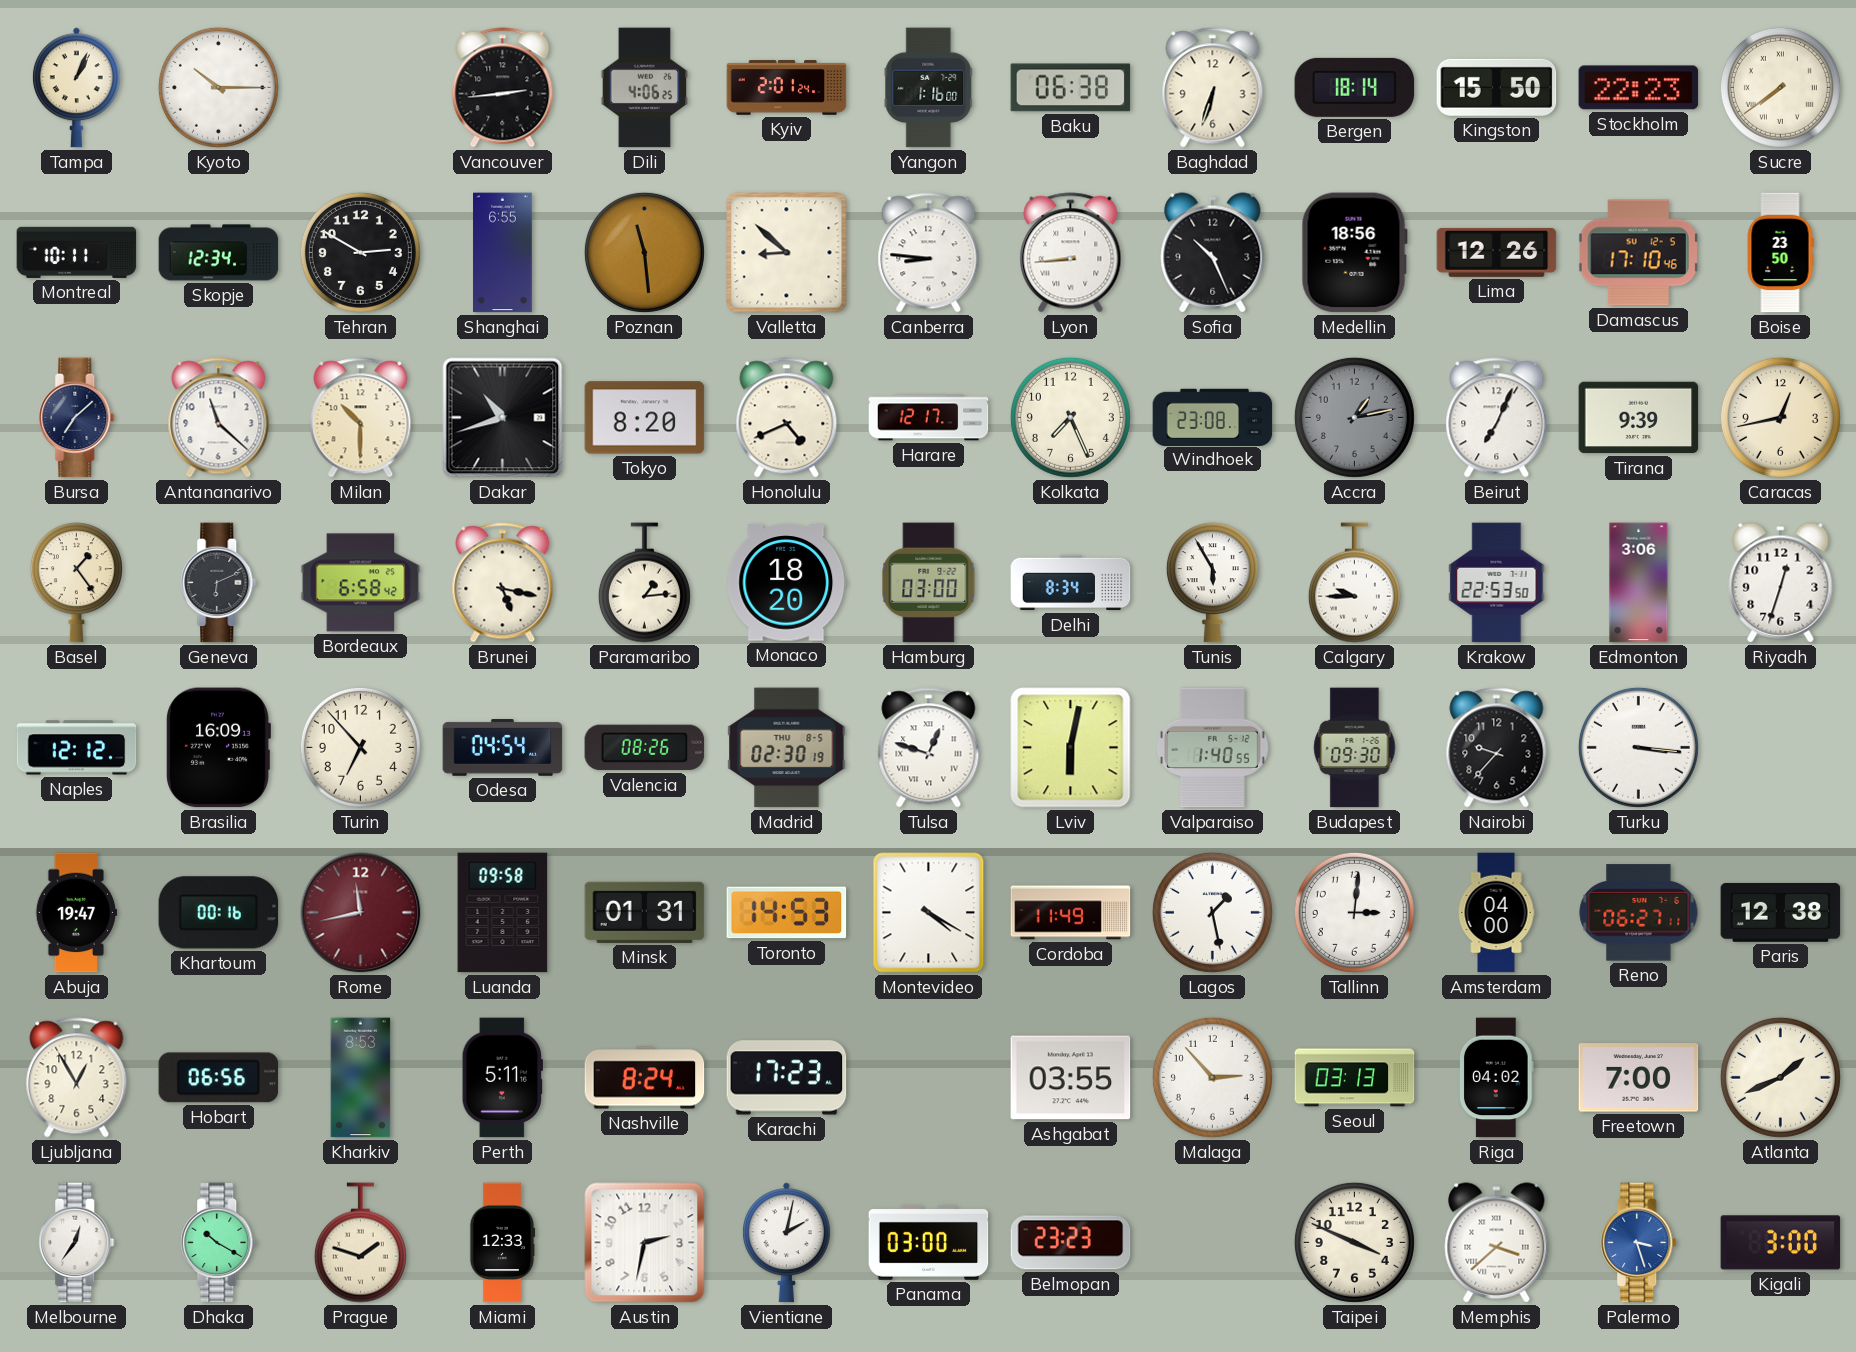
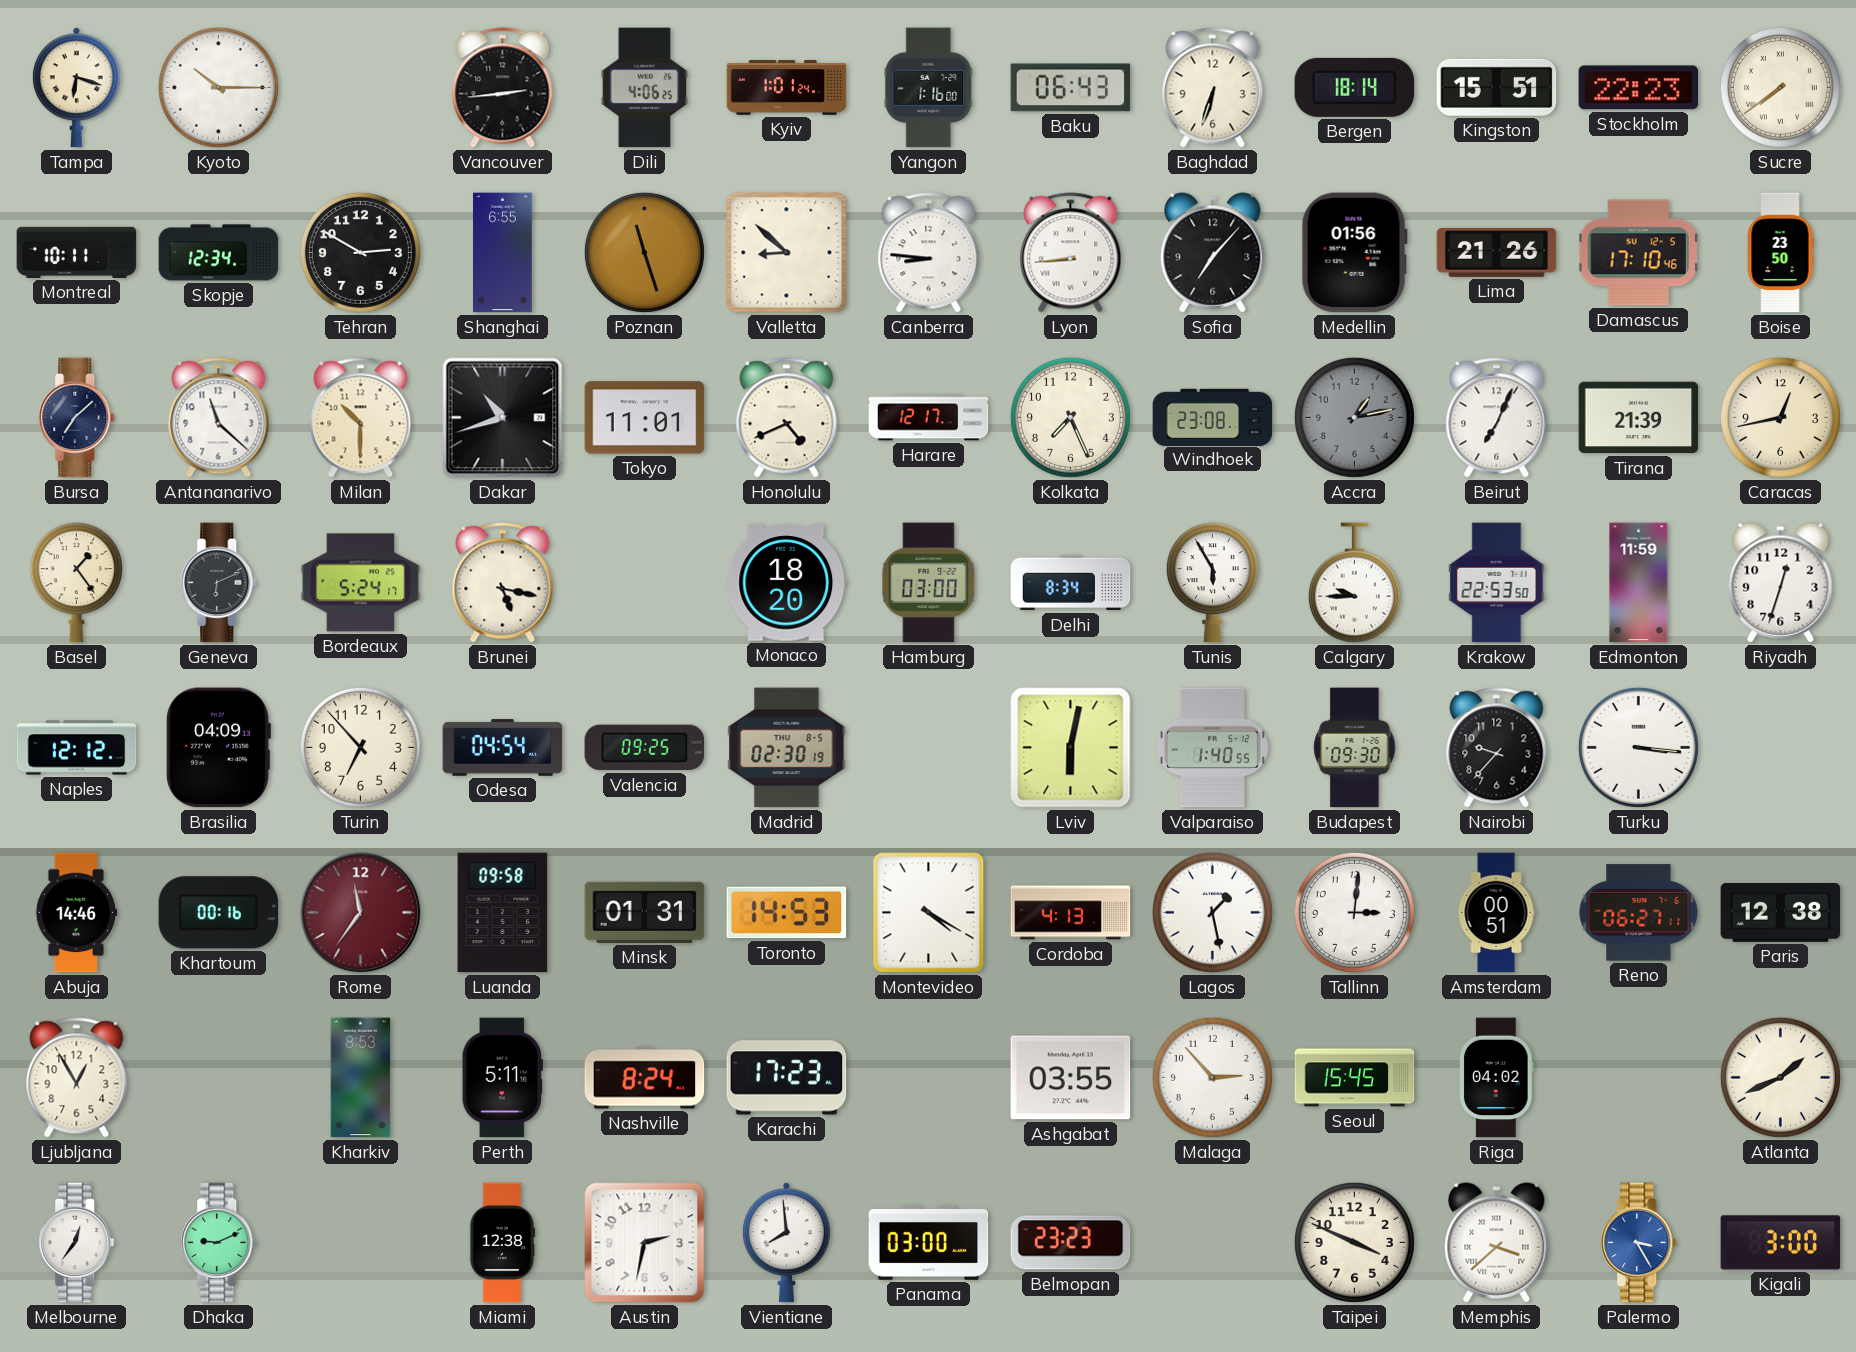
Tampa: 1:04 -> 6:18
Kyiv: 2:01 -> 1:01
Baku: 06:38 -> 06:43
Kingston: 15:50 -> 15:51
Poznan: 11:29 -> 11:27
Sofia: 10:26 -> 7:07
Medellin: 18:56 -> 01:56
Lima: 12:26 -> 21:26
Tokyo: 8:20 -> 11:01
Tirana: 9:39 -> 21:39
Bordeaux: 6:58 -> 5:24
Paramaribo: 1:14 -> none
Edmonton: 3:06 -> 11:59
Brasilia: 16:09 -> 04:09
Valencia: 08:26 -> 09:25
Tulsa: 12:48 -> none
Abuja: 19:47 -> 14:46
Rome: 11:43 -> 11:36
Cordoba: 11:49 -> 4:13
Amsterdam: 04:00 -> 00:51
Hobart: 06:56 -> none
Seoul: 03:13 -> 15:45
Freetown: 7:00 -> none
Dhaka: 10:20 -> 9:11
Prague: 1:48 -> none
Miami: 12:33 -> 12:38
Vientiane: 2:02 -> 7:59
Palermo: 3:27 -> 3:25
